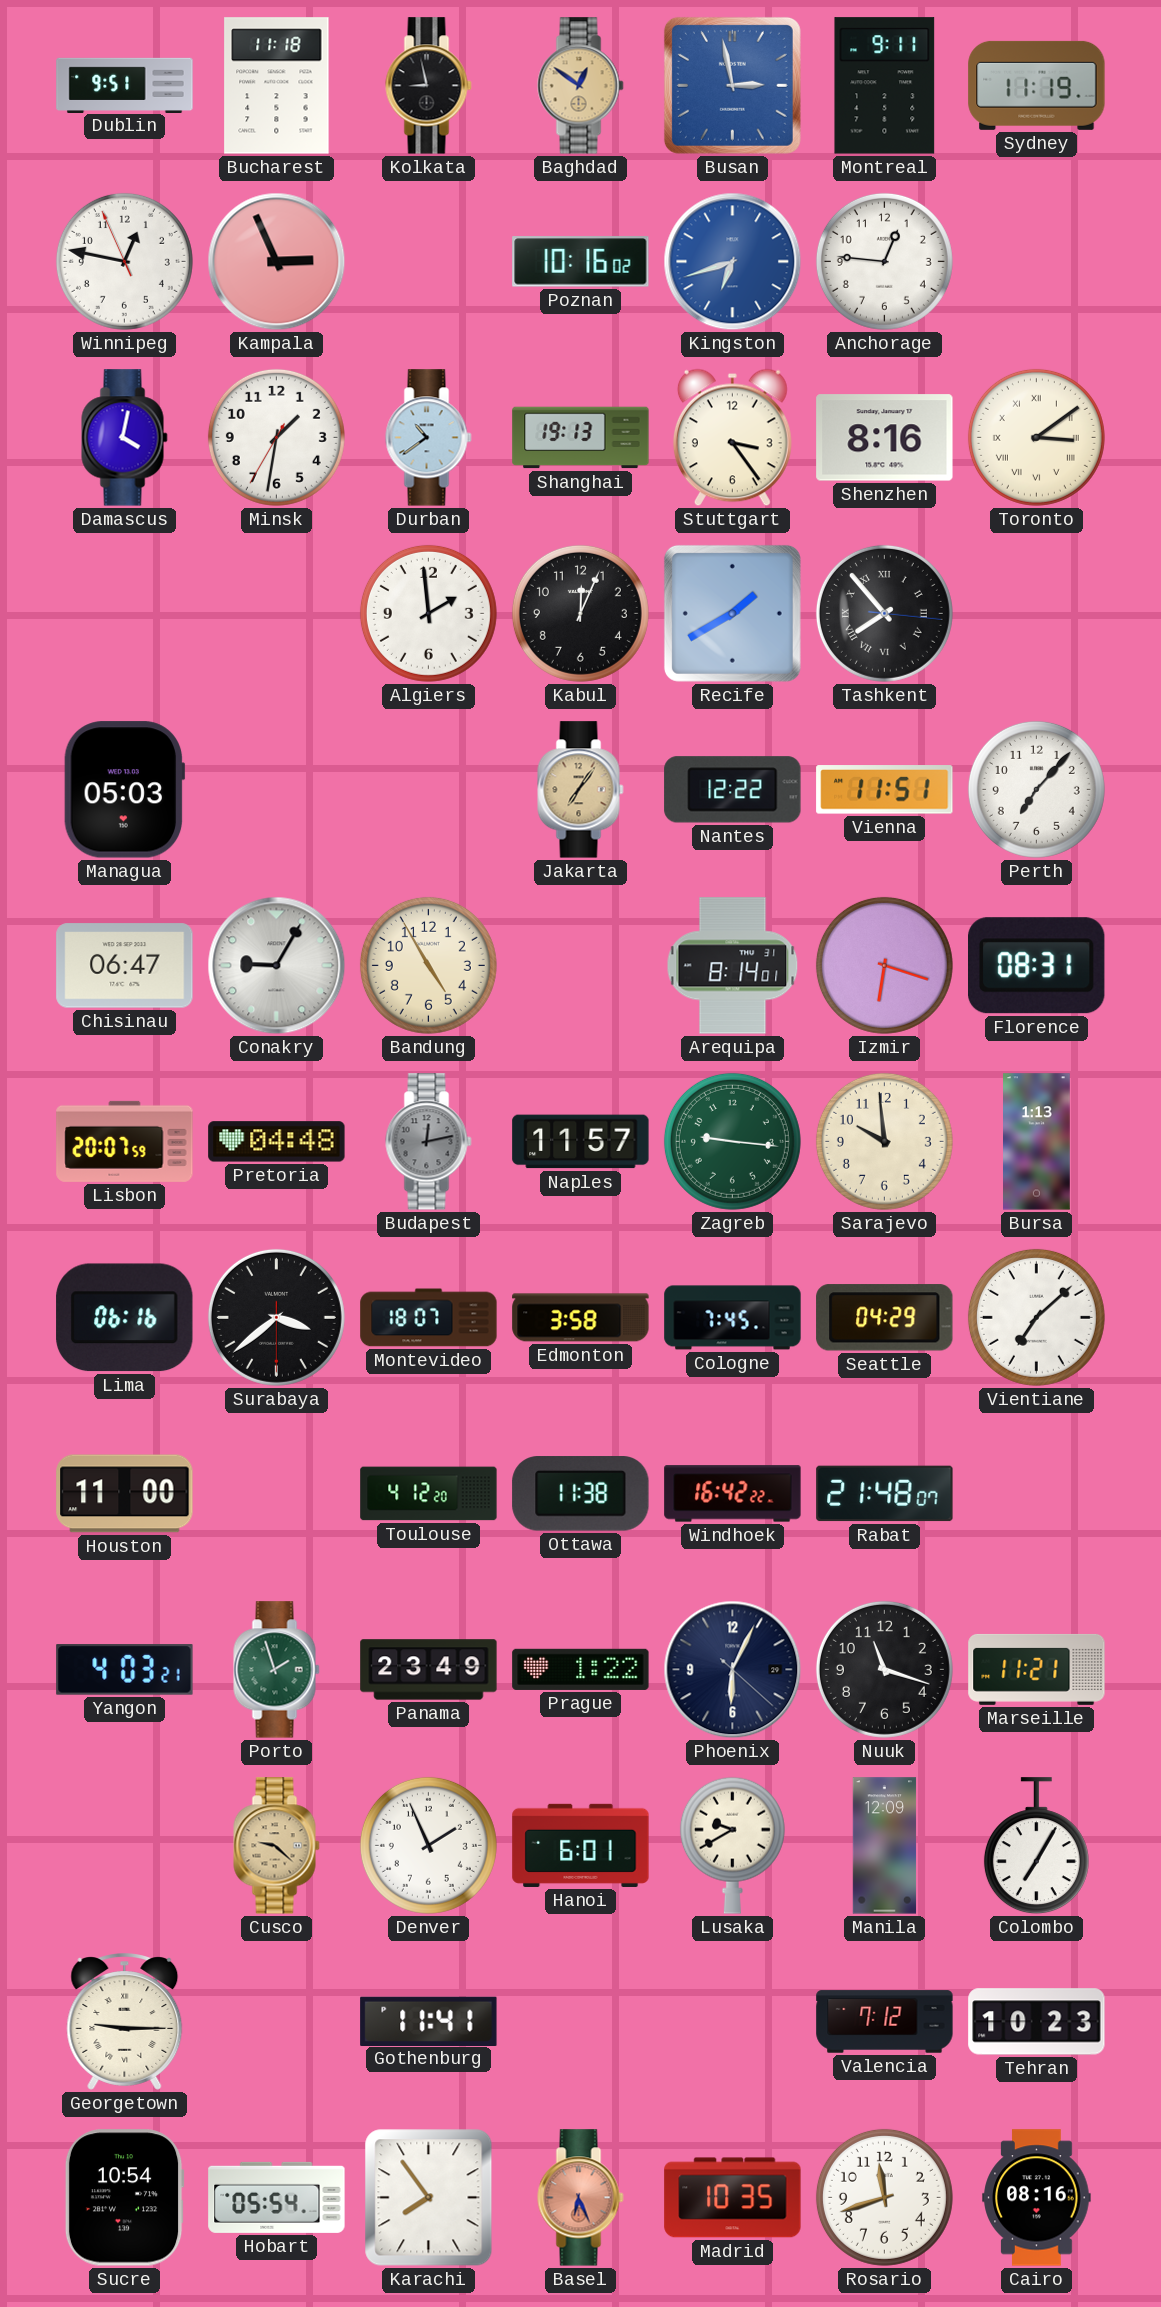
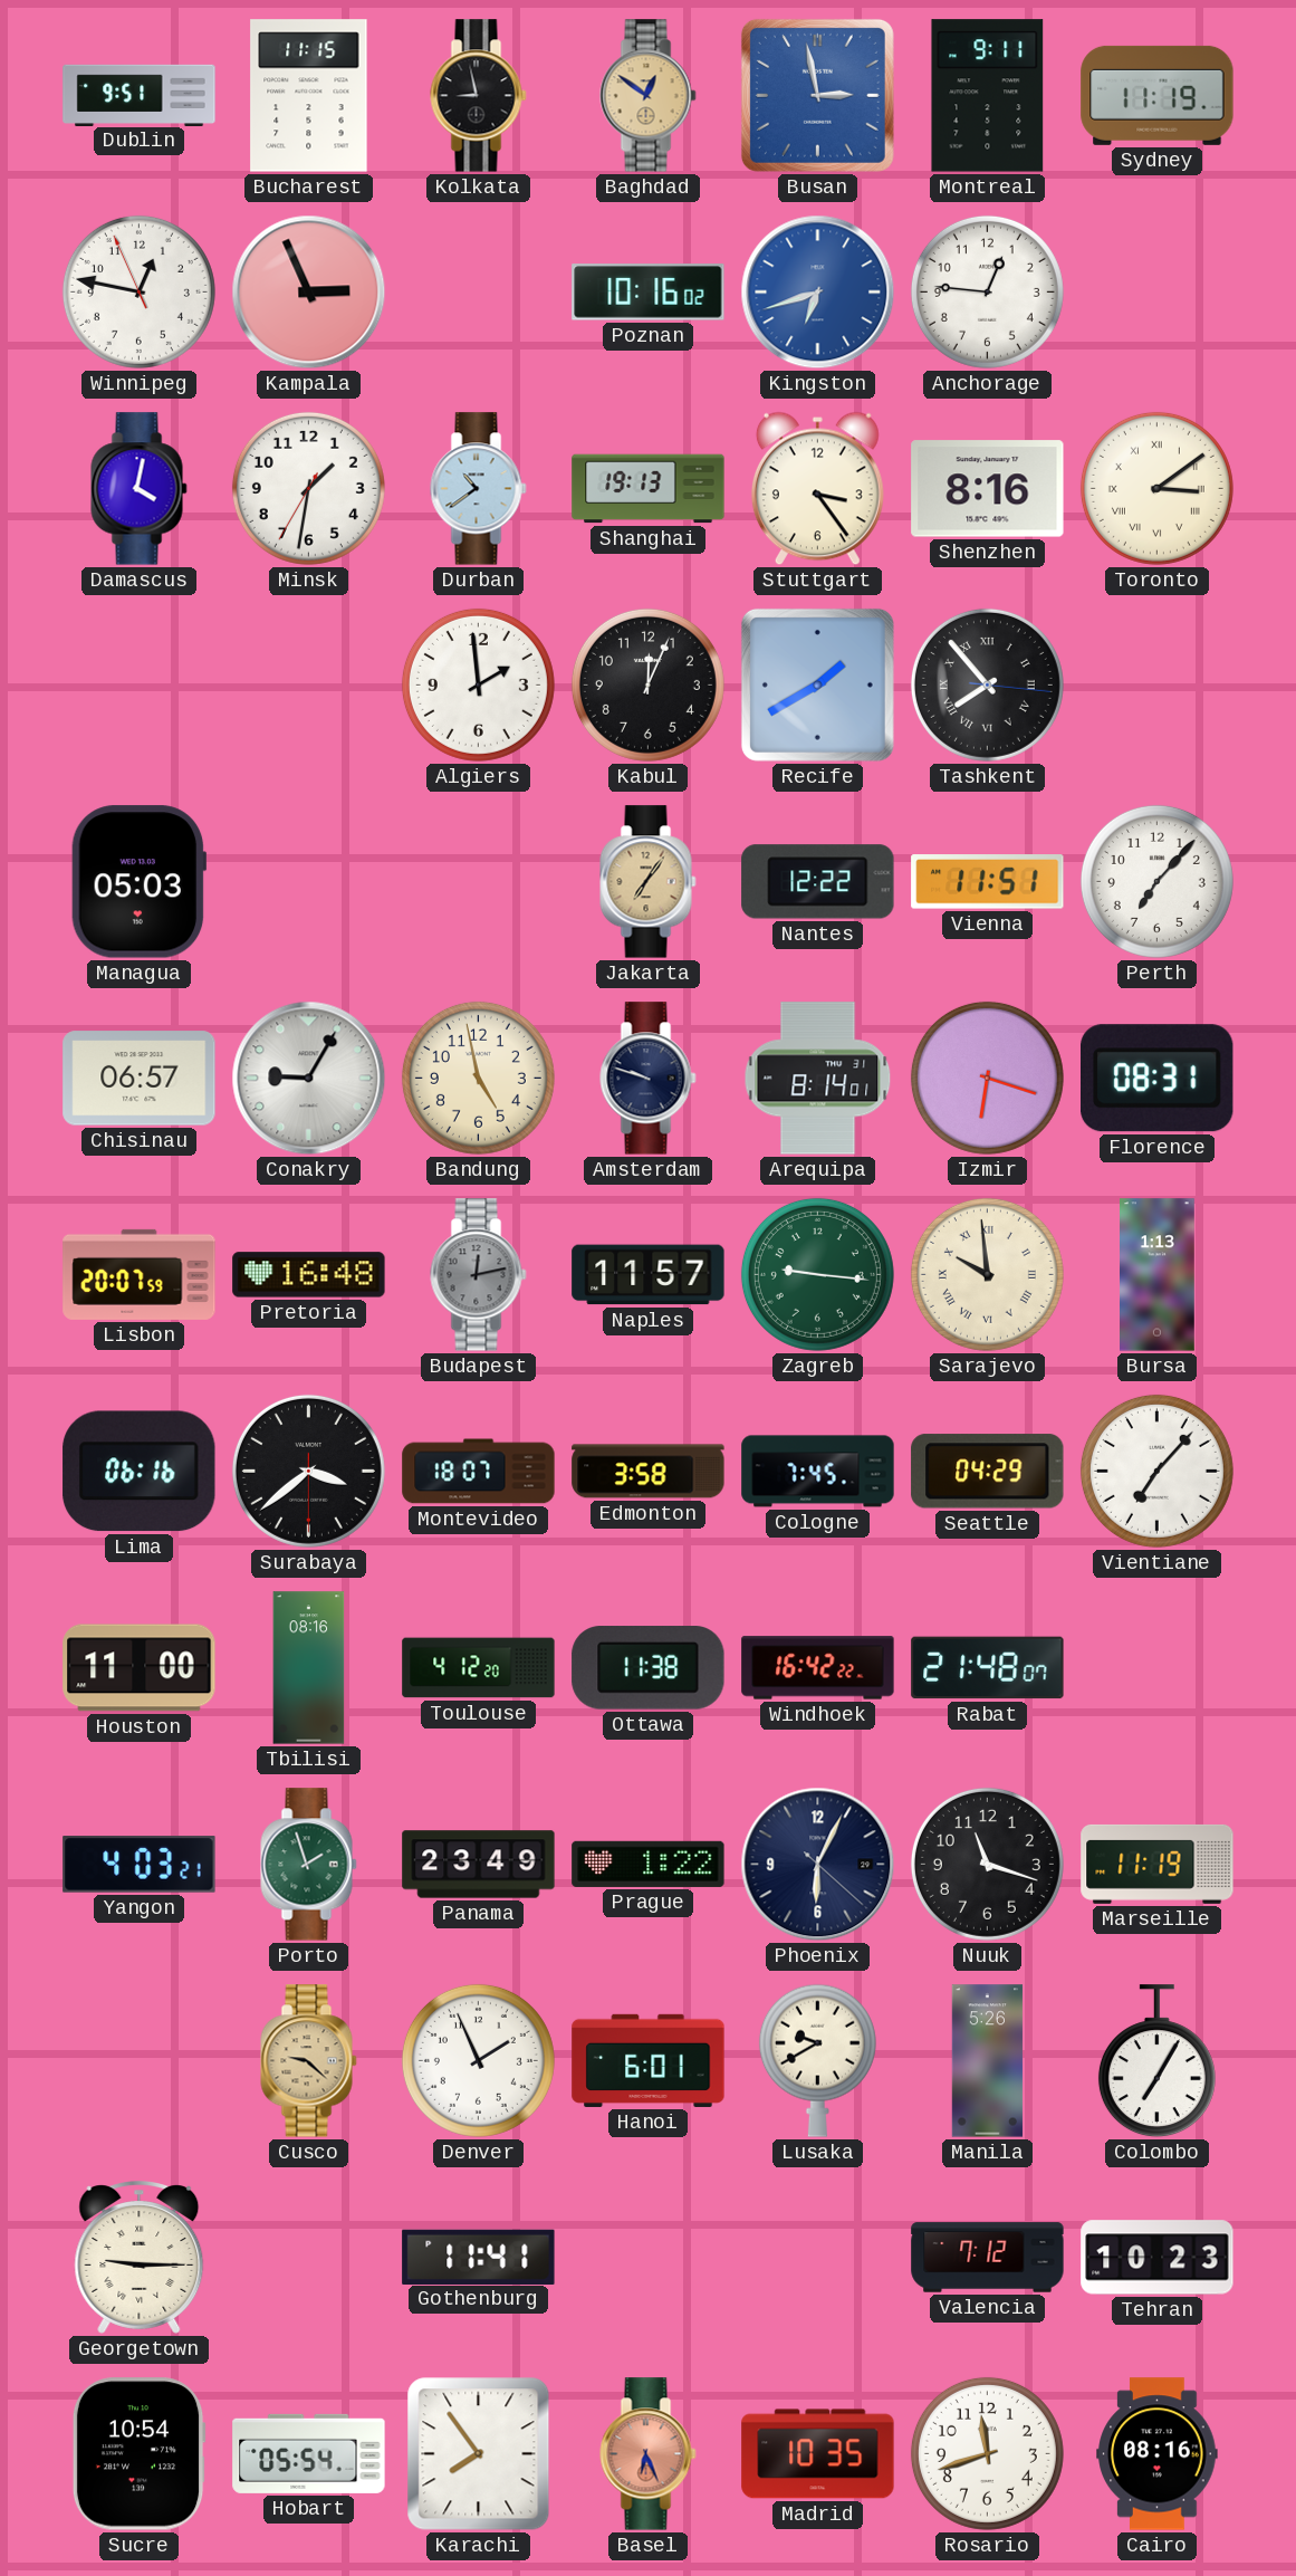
Bucharest: 11:18 -> 11:15
Chisinau: 06:47 -> 06:57
Bandung: 4:55 -> 4:58
Amsterdam: none -> 9:48
Pretoria: 04:48 -> 16:48
Sarajevo numerals: Arabic -> Roman
Vientiane: 7:08 -> 7:07
Tbilisi: none -> 08:16
Marseille: 11:21 -> 11:19
Manila: 12:09 -> 5:26
